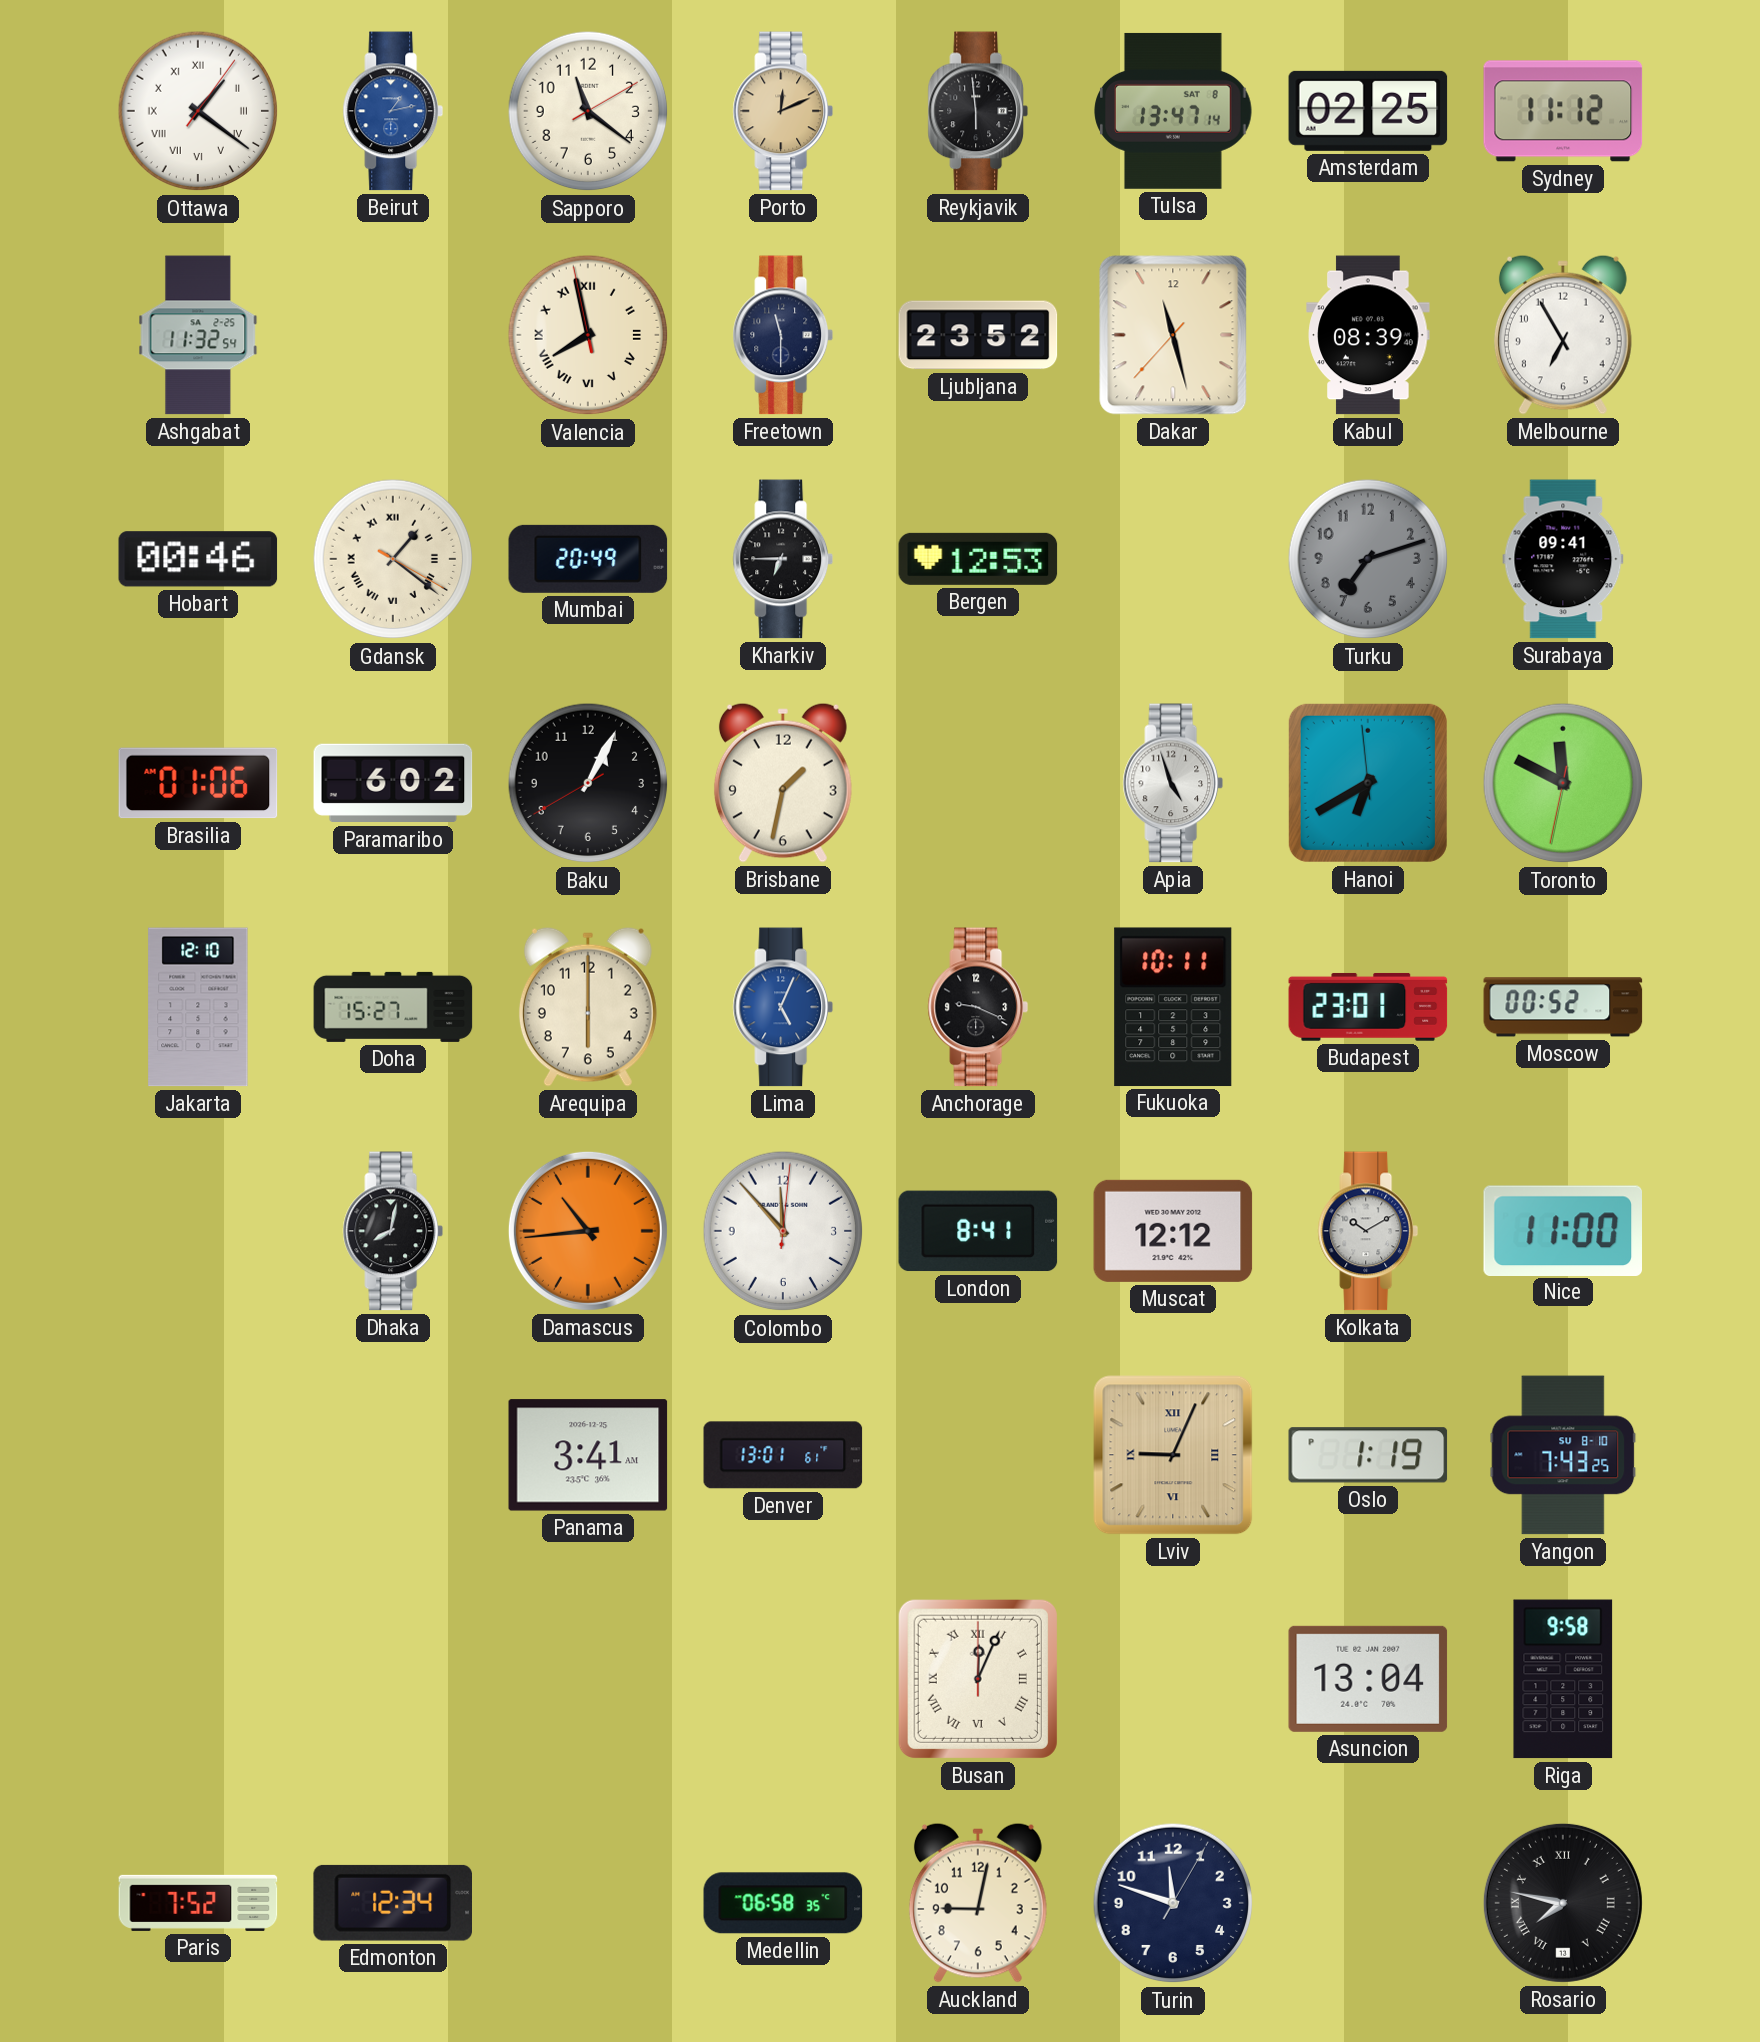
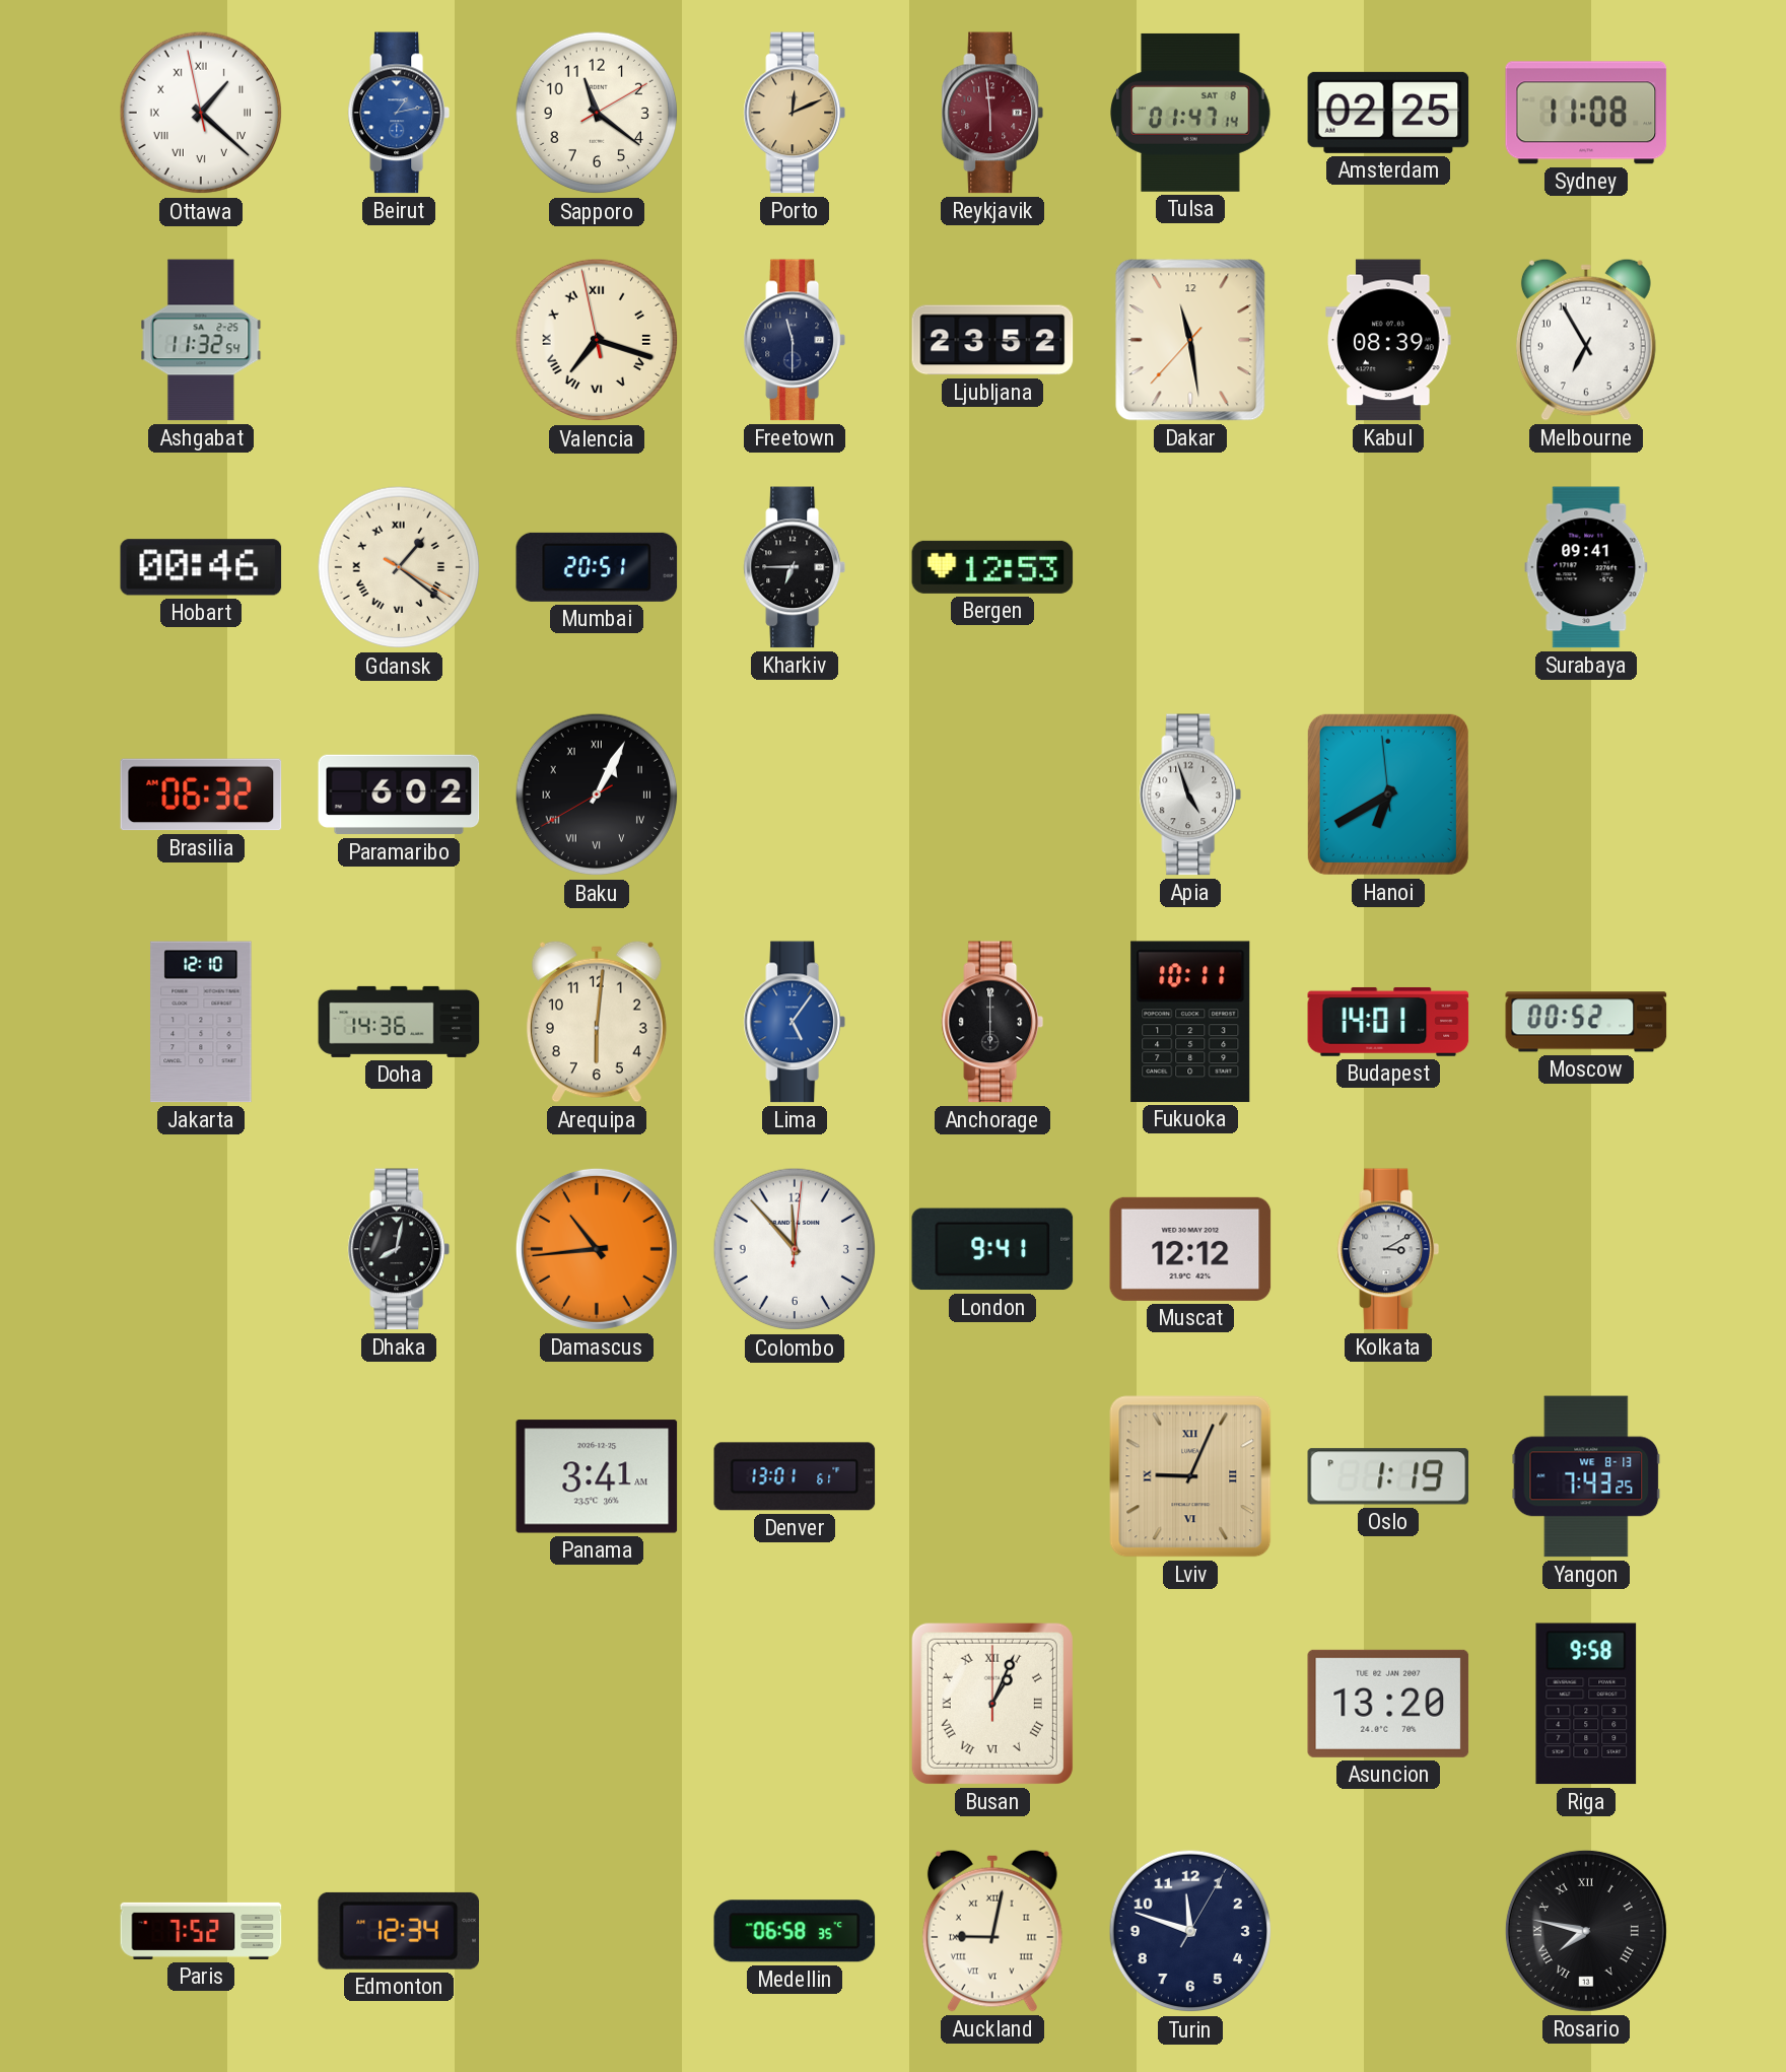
Ottawa: 1:21:06 -> 1:21:58
Reykjavik dial: black -> burgundy
Tulsa: 13:47 -> 01:47
Sydney: 11:12 -> 11:08
Valencia: 7:57 -> 7:17
Dakar: 11:27 -> 11:28
Mumbai: 20:49 -> 20:51
Turku: 7:12 -> none
Brasilia: 01:06 -> 06:32
Baku numerals: Arabic -> Roman
Brisbane: 1:32 -> none
Toronto: 11:49 -> none
Doha: 15:27 -> 14:36
Arequipa: 6:00 -> 6:01
Lima: 5:04 -> 5:06
Anchorage: 9:19 -> 6:00
Budapest: 23:01 -> 14:01
London: 8:41 -> 9:41
Kolkata: 10:10 -> 3:10
Nice: 11:00 -> none
Yangon date: SU 8-10 -> WE 8-13
Busan: 12:04 -> 1:04
Asuncion: 13:04 -> 13:20
Auckland numerals: Arabic -> Roman
